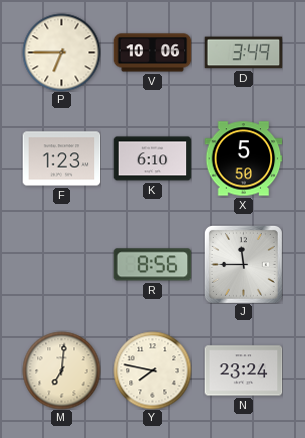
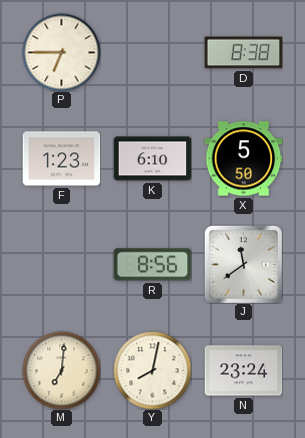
V: 10:06 -> none
D: 3:49 -> 8:38
J: 11:45 -> 11:39
Y: 7:47 -> 8:02
